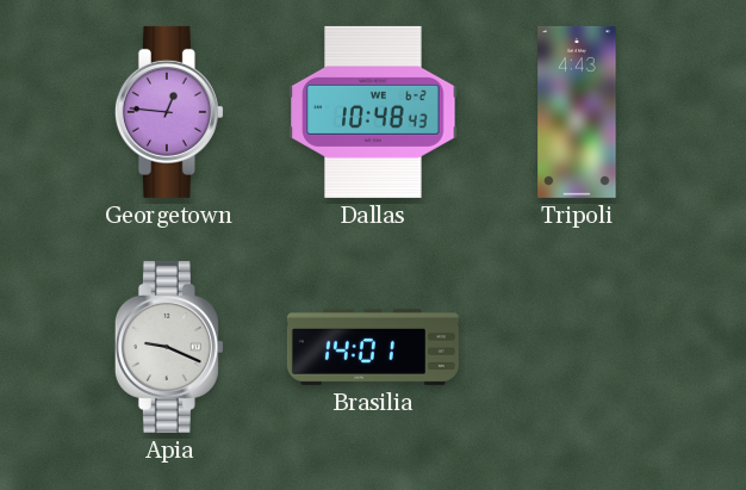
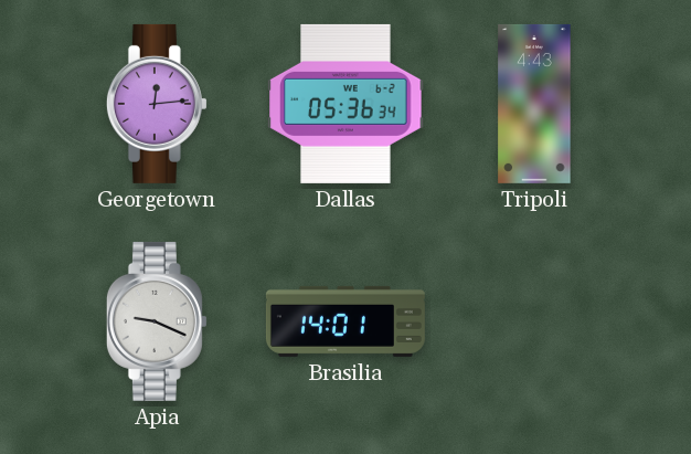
Georgetown: 12:46 -> 12:14
Dallas: 10:48 -> 05:36
